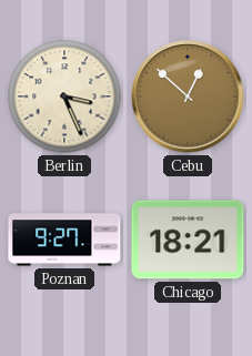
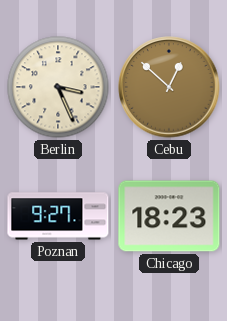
Chicago: 18:21 -> 18:23
